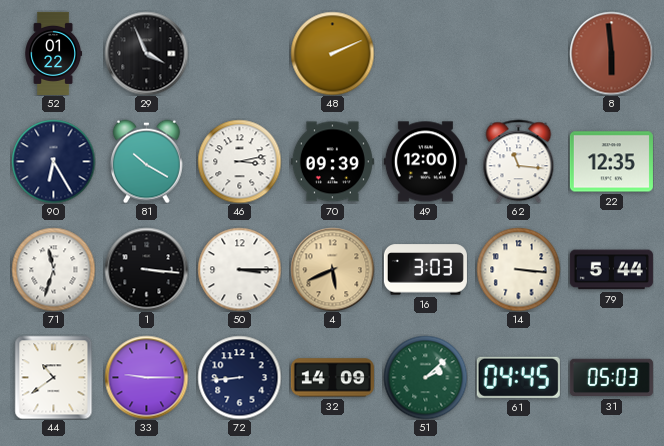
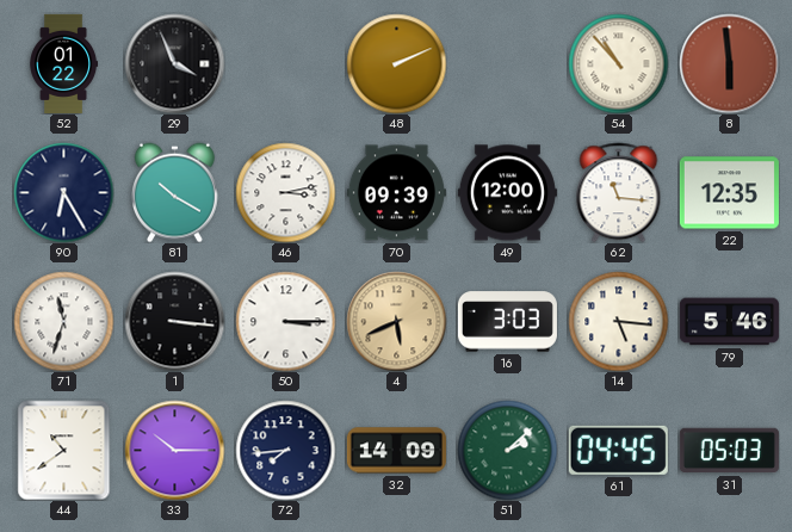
54: none -> 10:53
14: 3:16 -> 5:16
79: 5:44 -> 5:46
33: 9:15 -> 10:15
72: 8:44 -> 7:44
